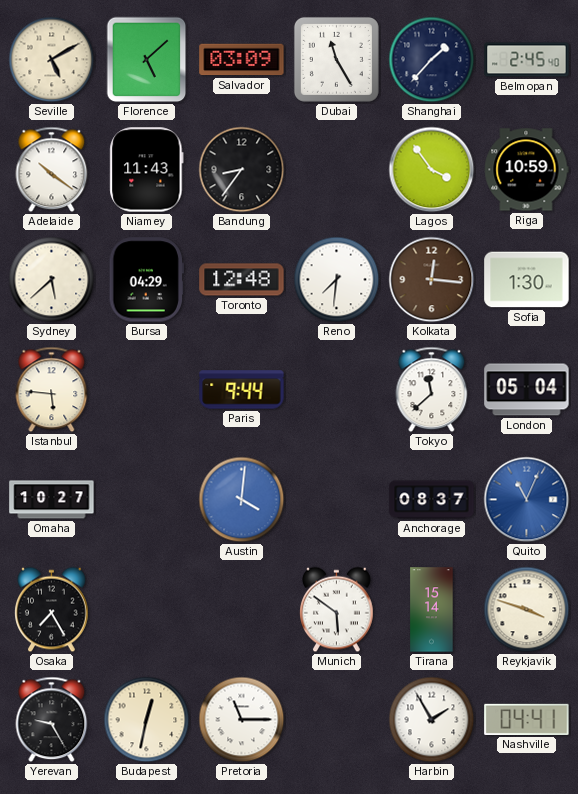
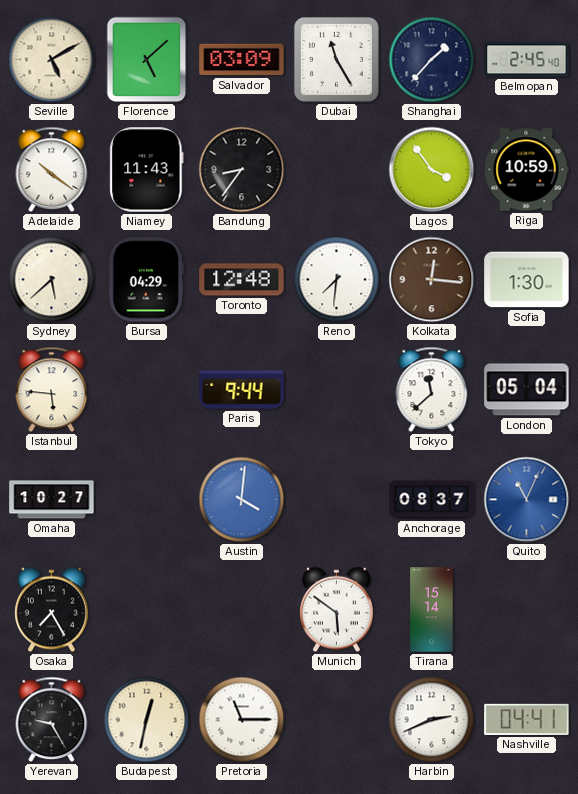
Reykjavik: 3:48 -> none
Harbin: 1:55 -> 2:41
